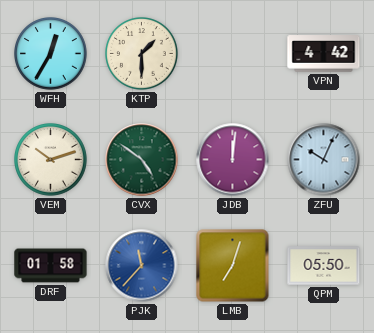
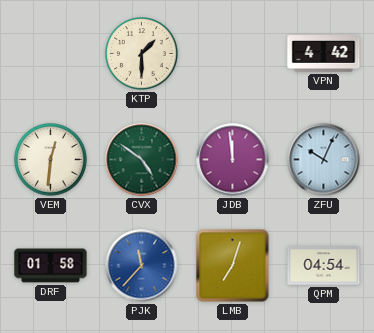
WFH: 12:35 -> none
VEM: 10:12 -> 12:31
JDB: 12:01 -> 11:59
QPM: 05:50 -> 04:54
